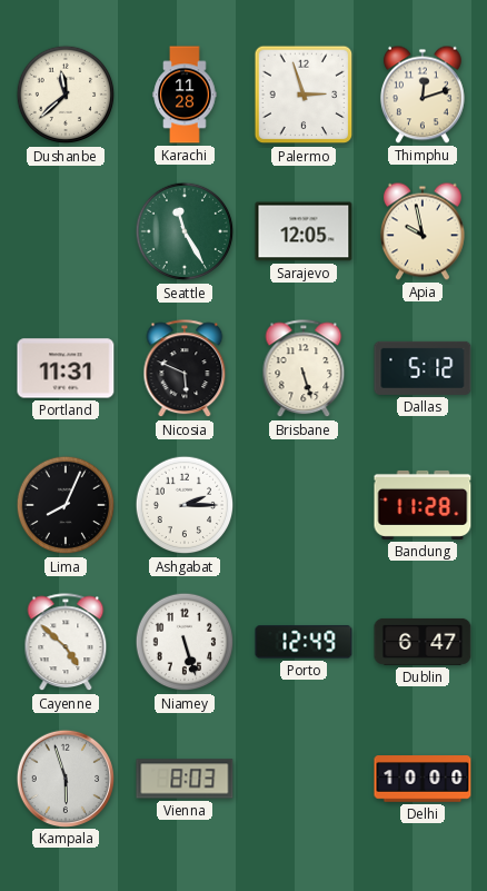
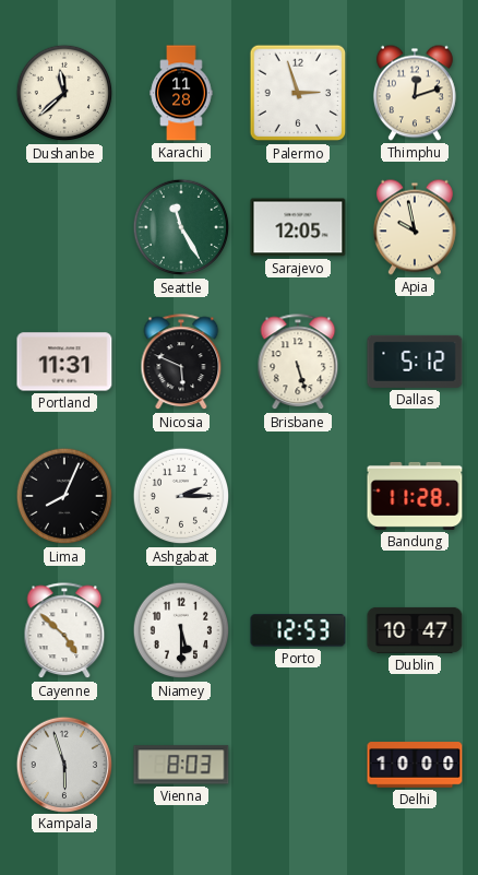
Niamey: 5:27 -> 5:30
Porto: 12:49 -> 12:53
Dublin: 6:47 -> 10:47
